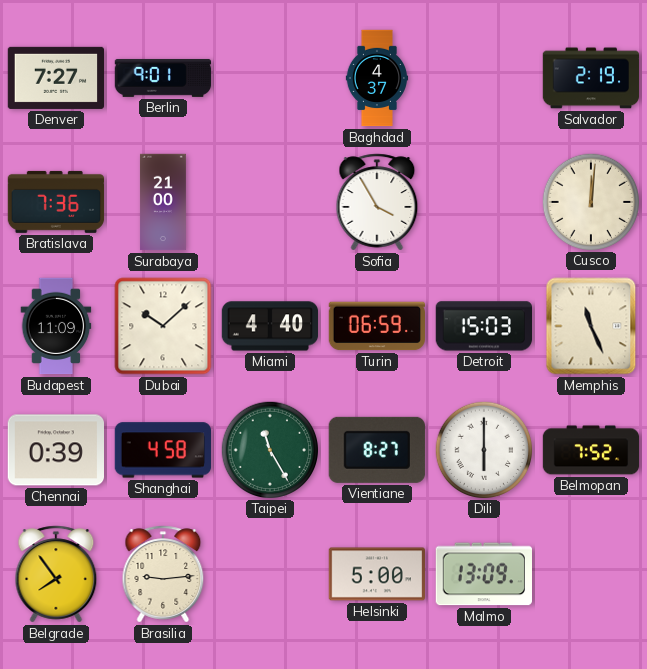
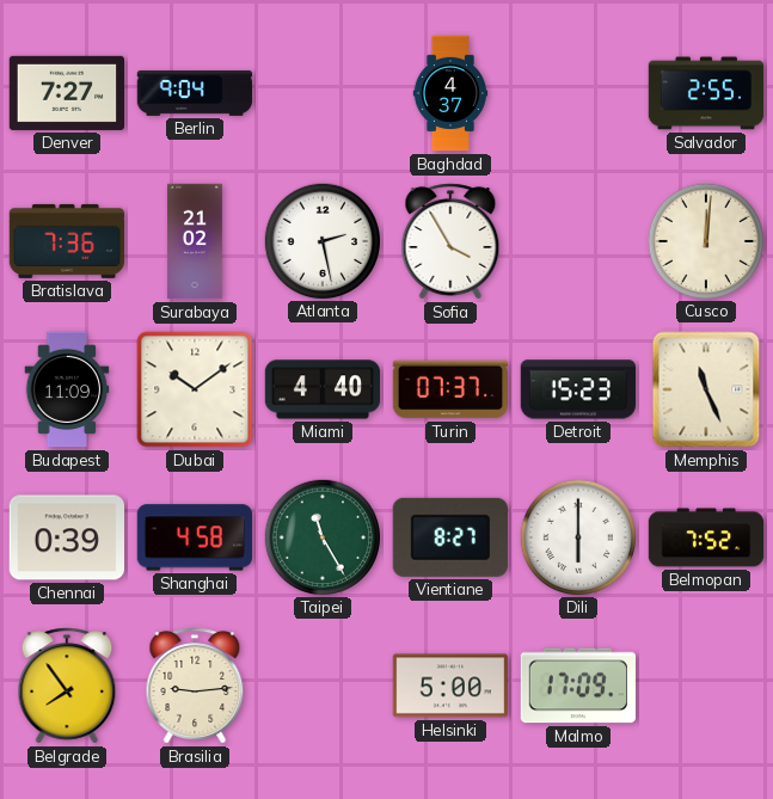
Berlin: 9:01 -> 9:04
Salvador: 2:19 -> 2:55
Surabaya: 21:00 -> 21:02
Atlanta: none -> 2:28
Dubai: 10:08 -> 10:09
Turin: 06:59 -> 07:37
Detroit: 15:03 -> 15:23
Malmo: 13:09 -> 17:09
